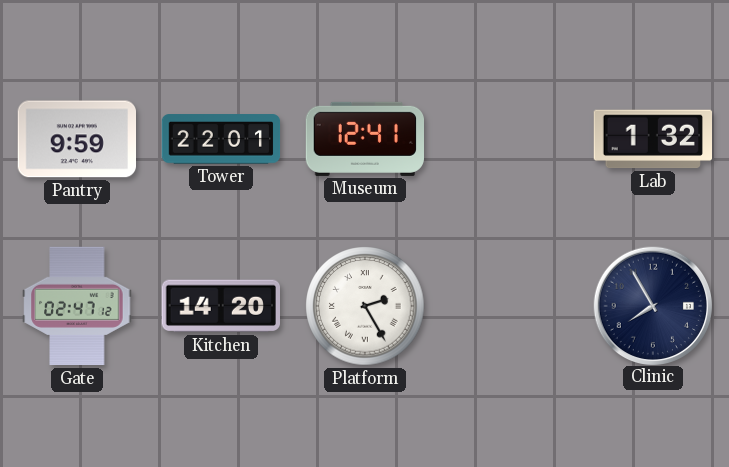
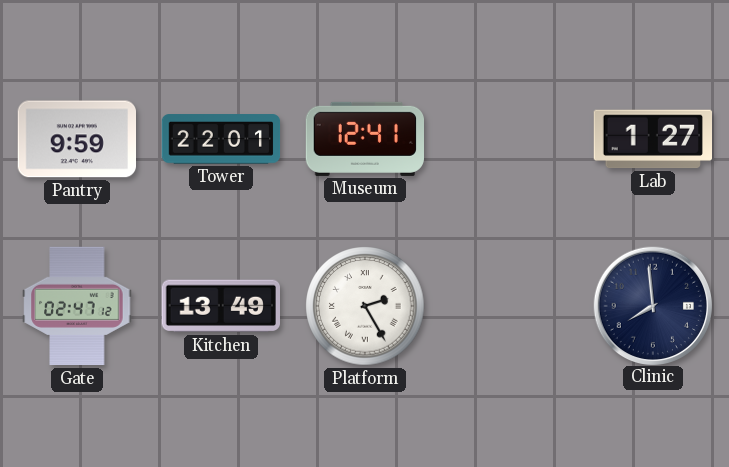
Lab: 1:32 -> 1:27
Kitchen: 14:20 -> 13:49
Clinic: 7:55 -> 7:59
